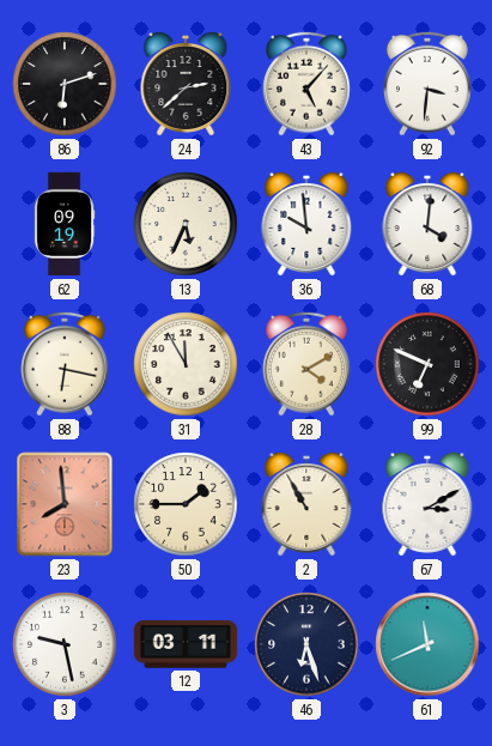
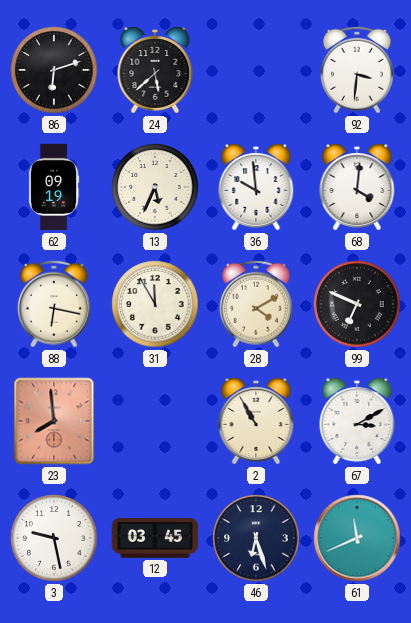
24: 2:38 -> 5:38
43: 5:07 -> none
50: 1:45 -> none
12: 03:11 -> 03:45
